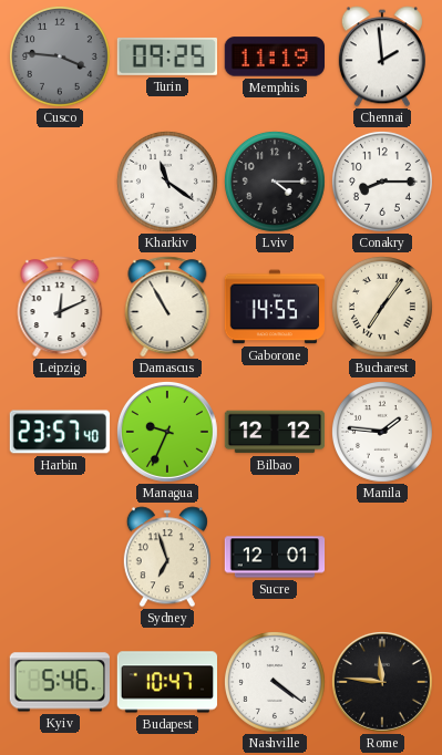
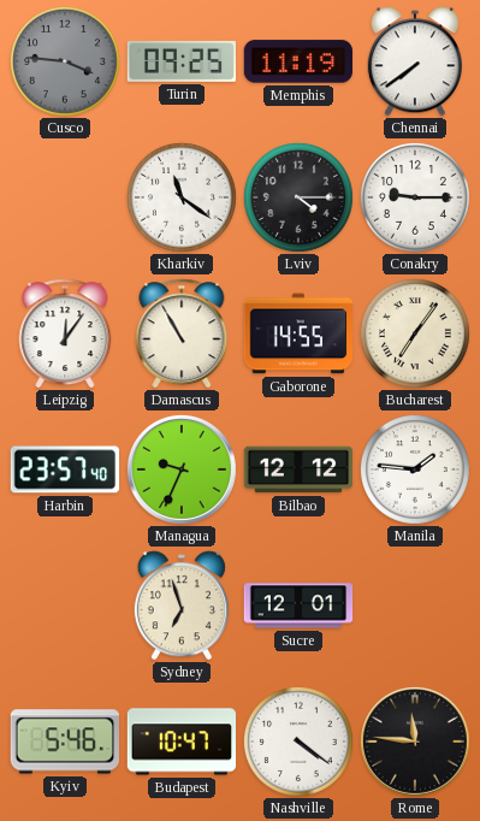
Chennai: 1:59 -> 7:39
Conakry: 8:15 -> 9:15
Leipzig: 12:11 -> 12:06
